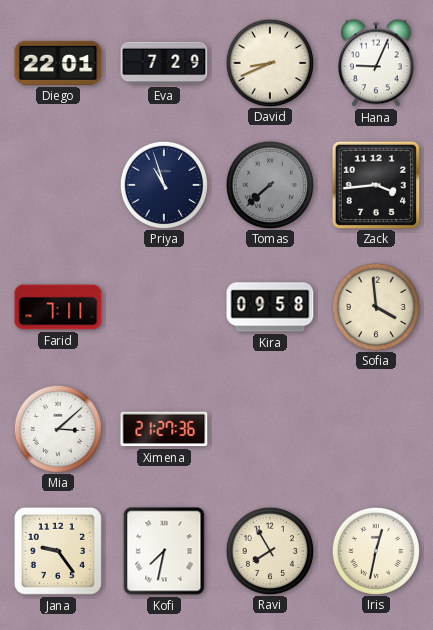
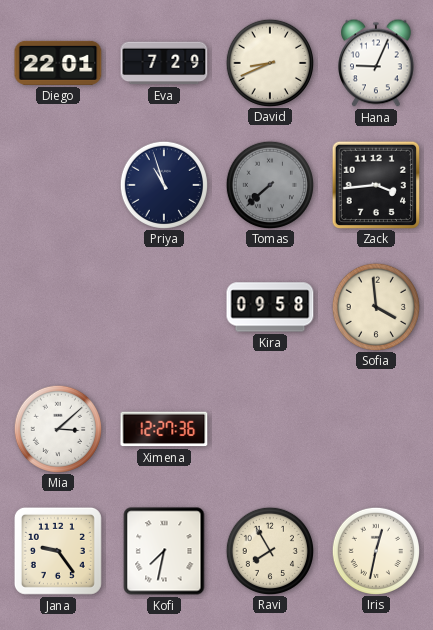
Farid: 7:11 -> none
Ximena: 21:27 -> 12:27
